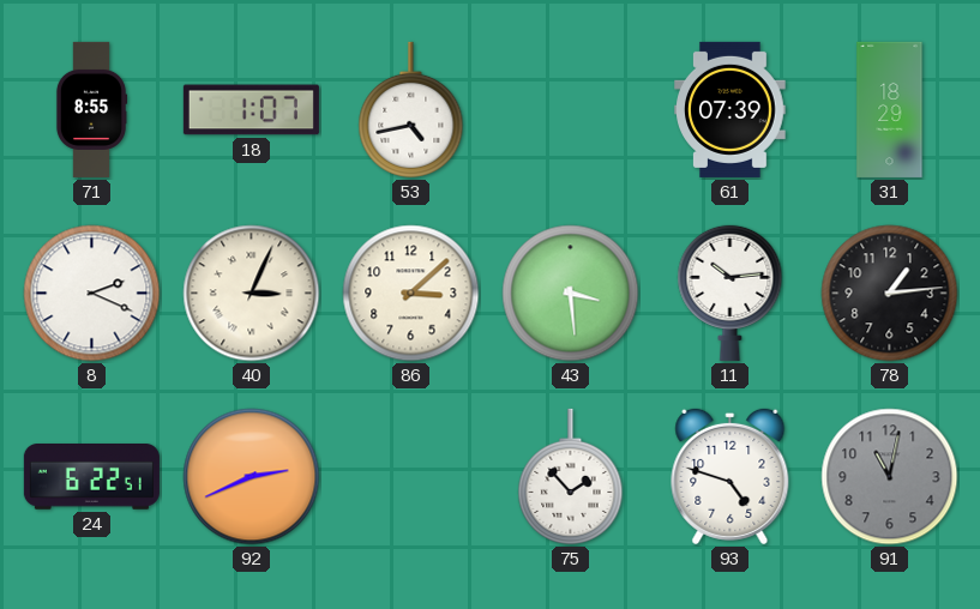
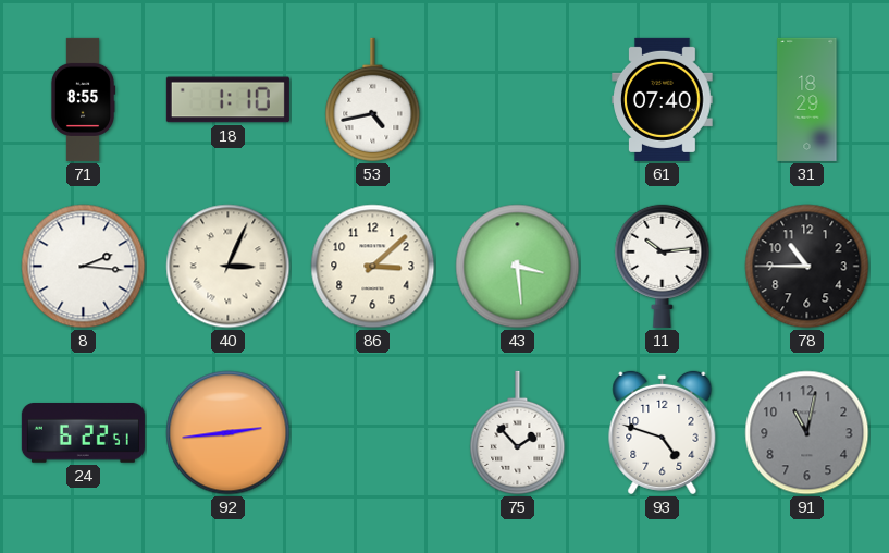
18: 1:07 -> 1:10
61: 07:39 -> 07:40
8: 2:19 -> 2:16
78: 1:14 -> 10:45
92: 2:41 -> 2:44
